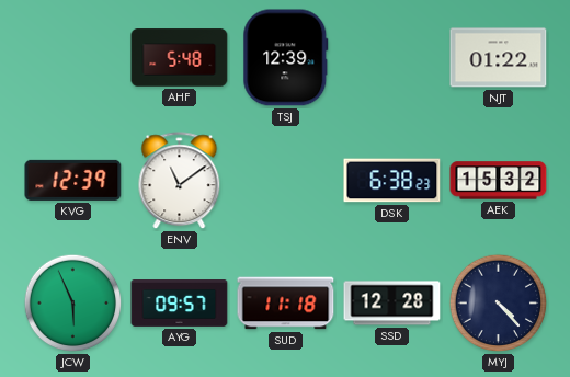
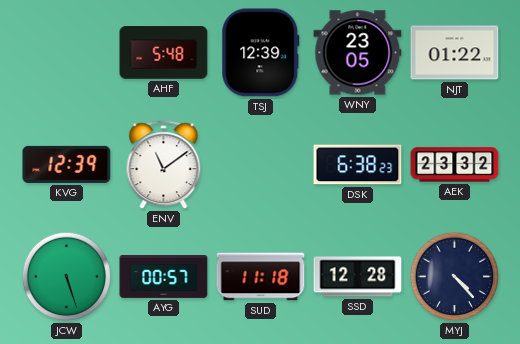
WNY: none -> 23:05
AEK: 15:32 -> 23:32
JCW: 5:56 -> 5:27
AYG: 09:57 -> 00:57
